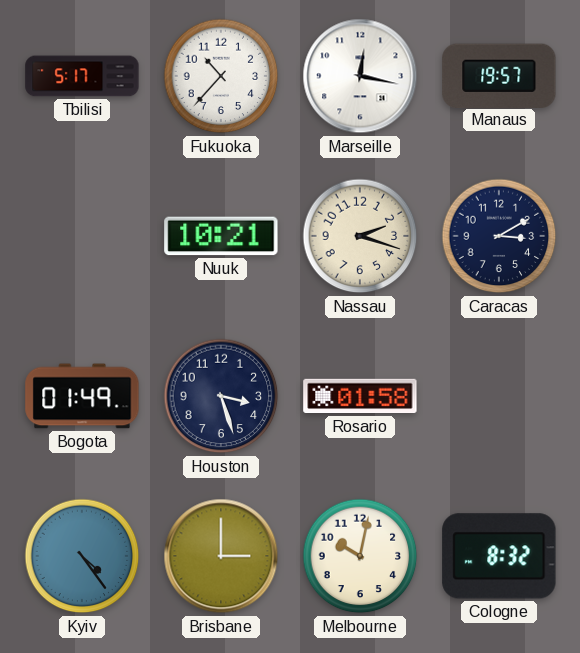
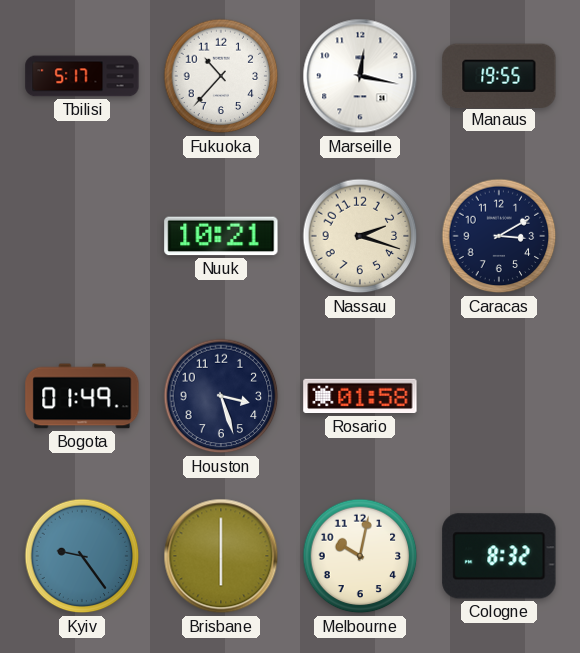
Manaus: 19:57 -> 19:55
Kyiv: 4:24 -> 9:24
Brisbane: 3:00 -> 6:00
